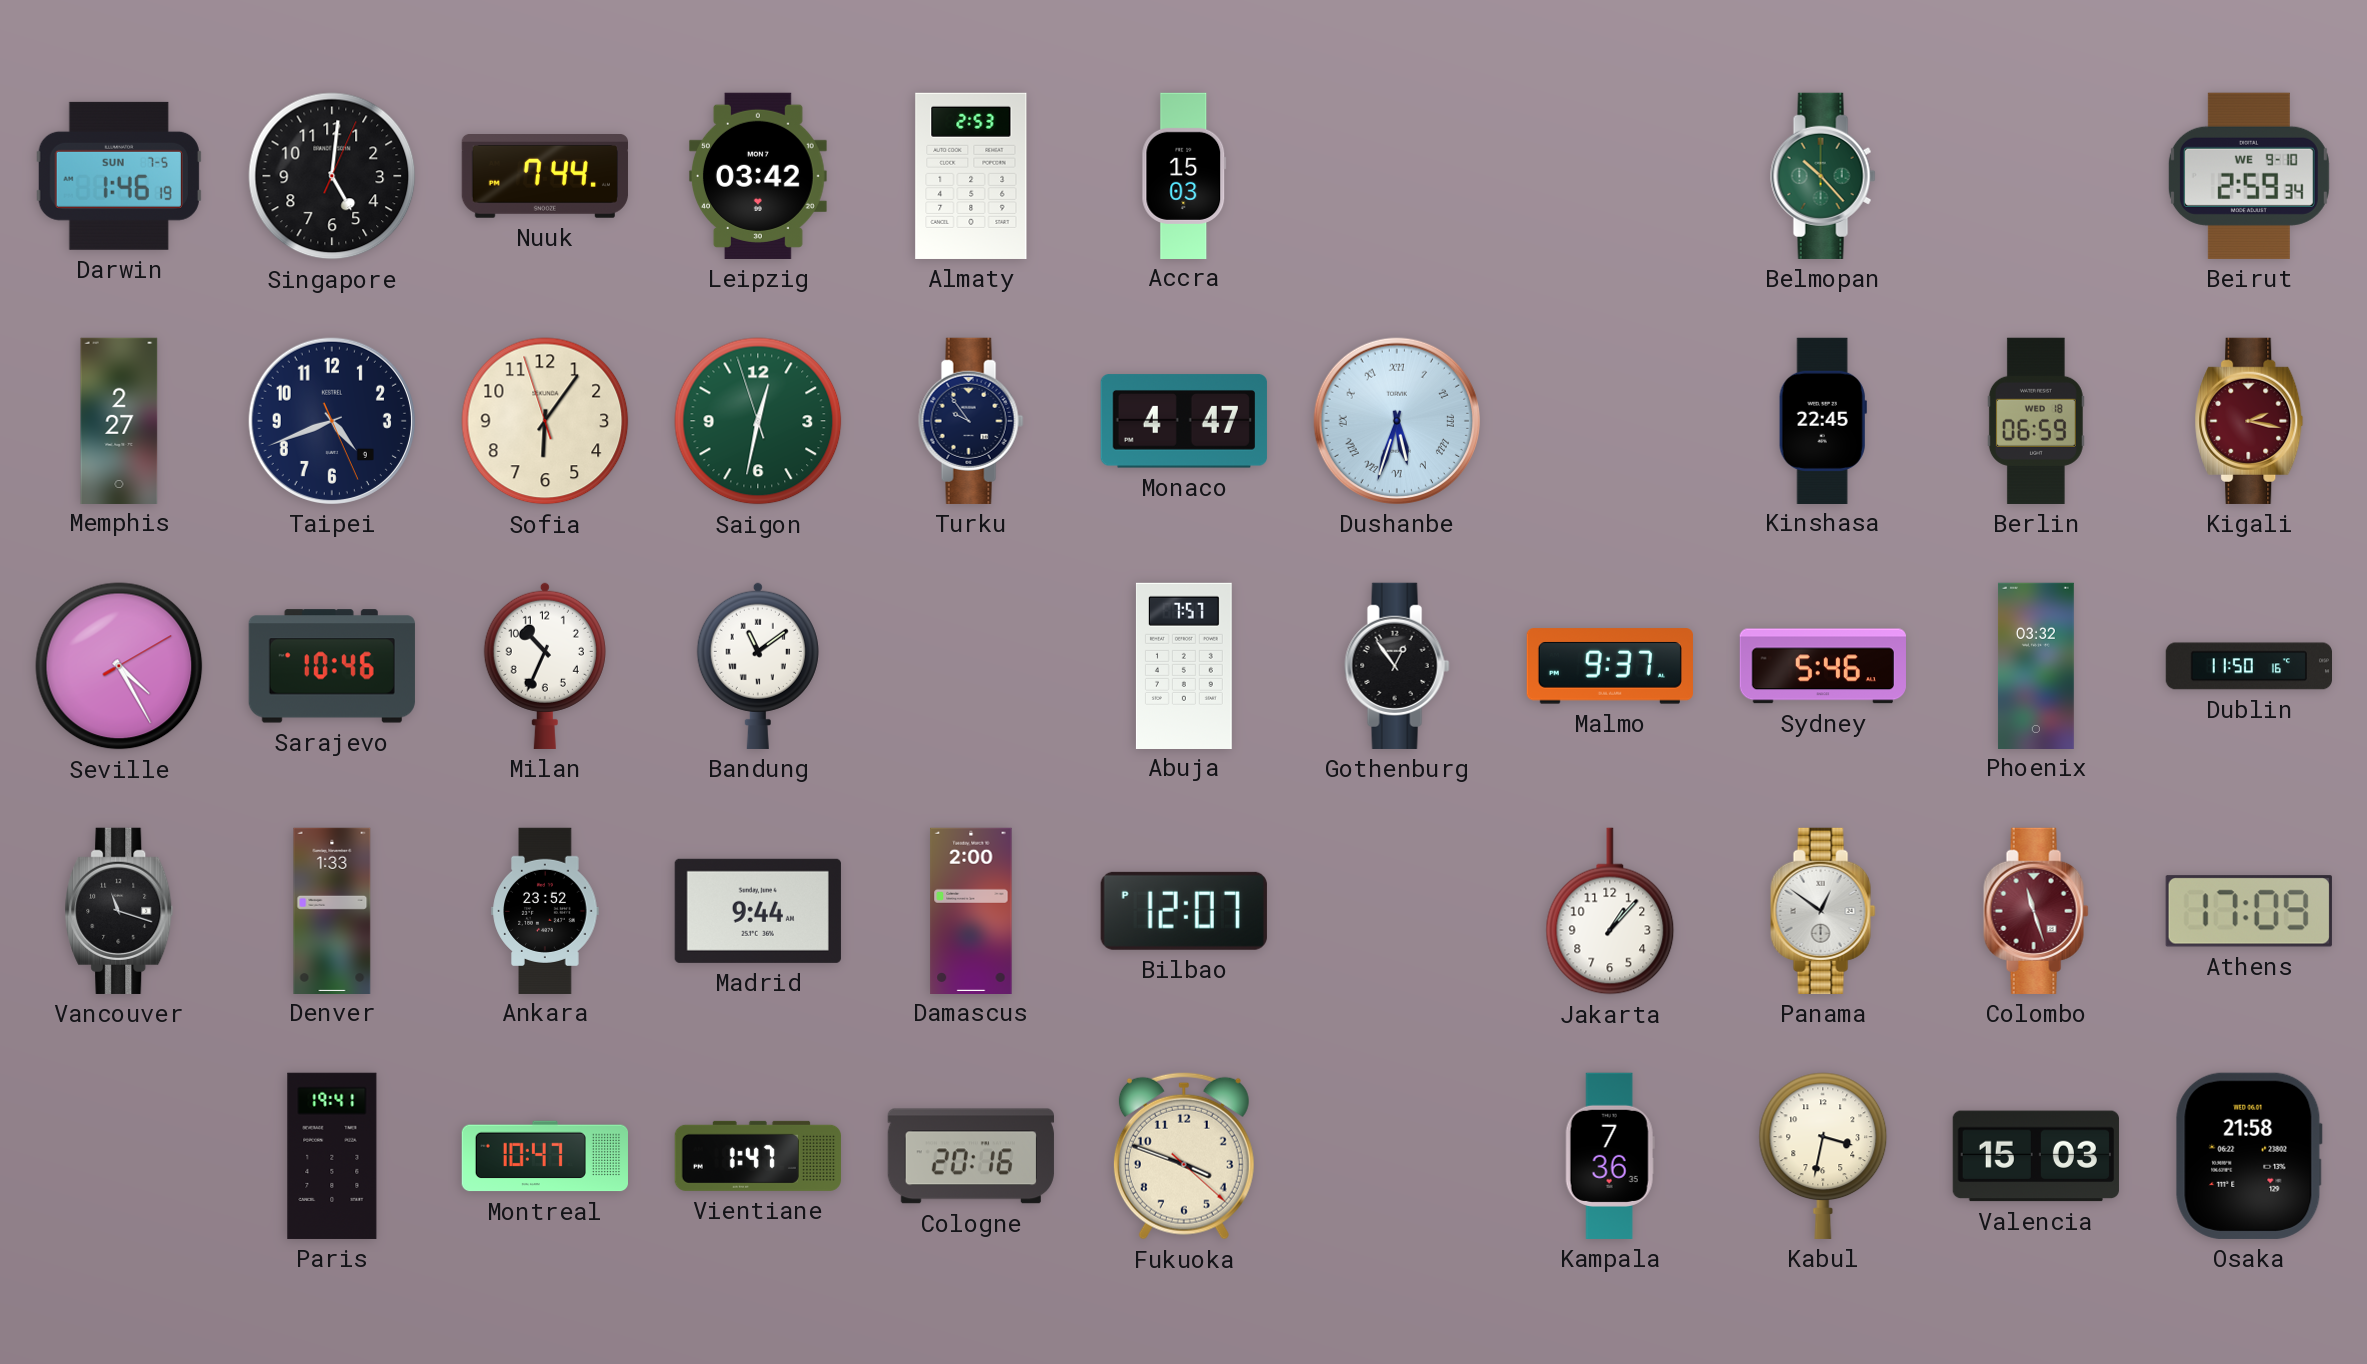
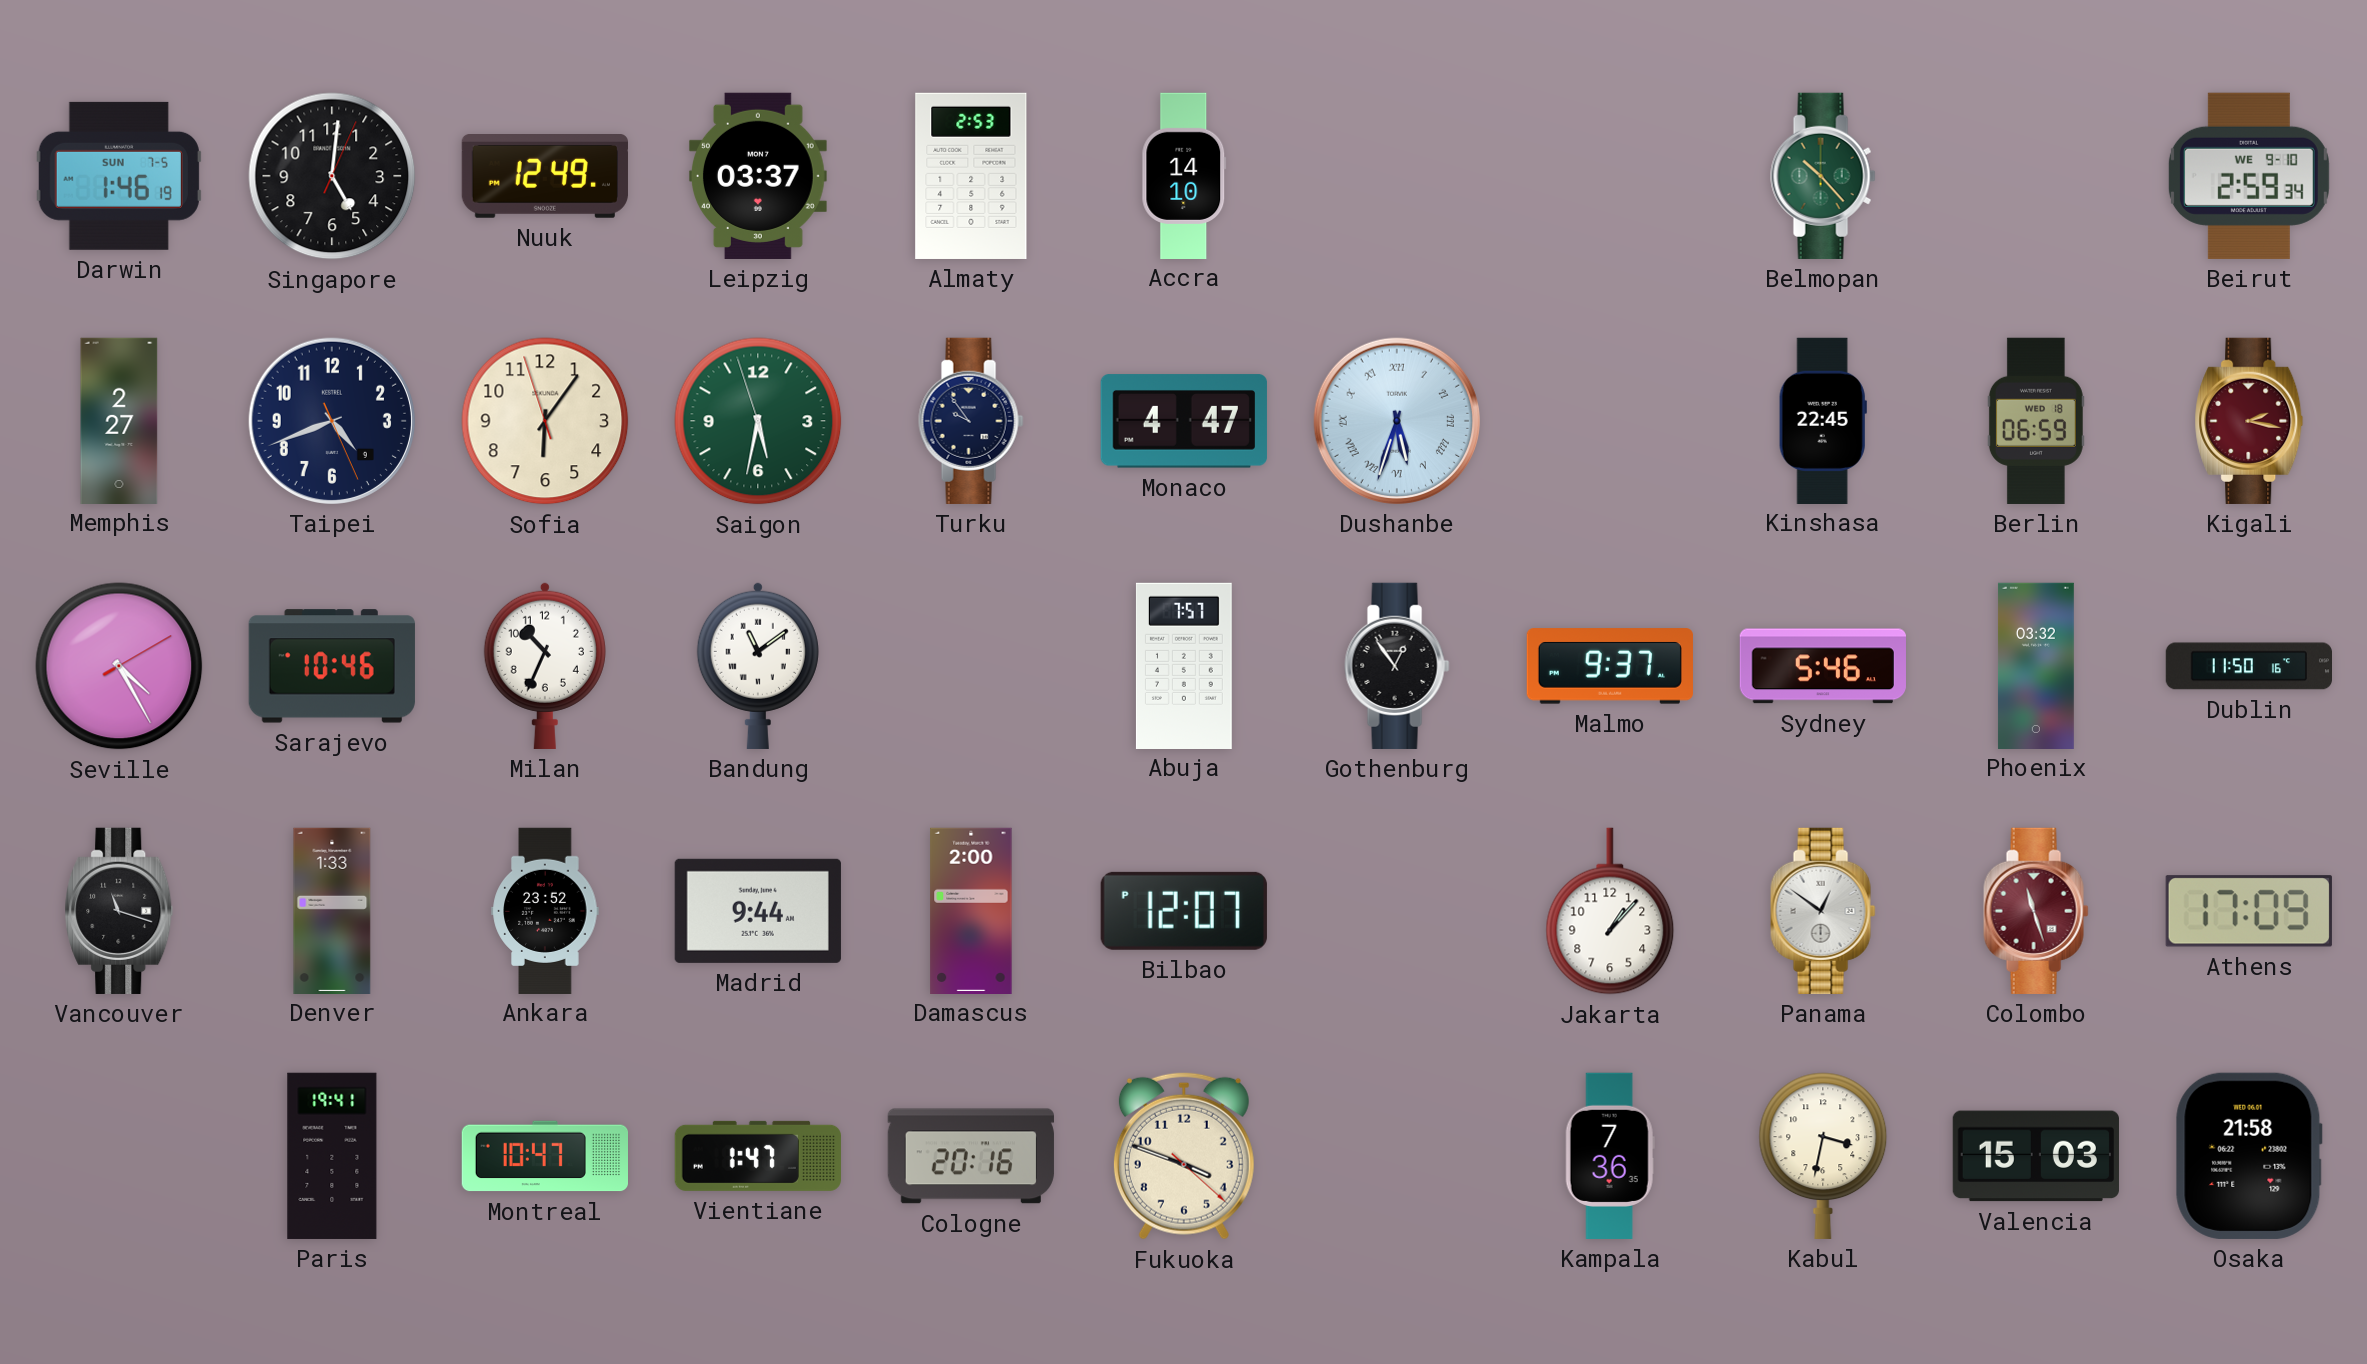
Nuuk: 7:44 -> 12:49
Leipzig: 03:42 -> 03:37
Accra: 15:03 -> 14:10
Saigon: 12:31 -> 5:31
